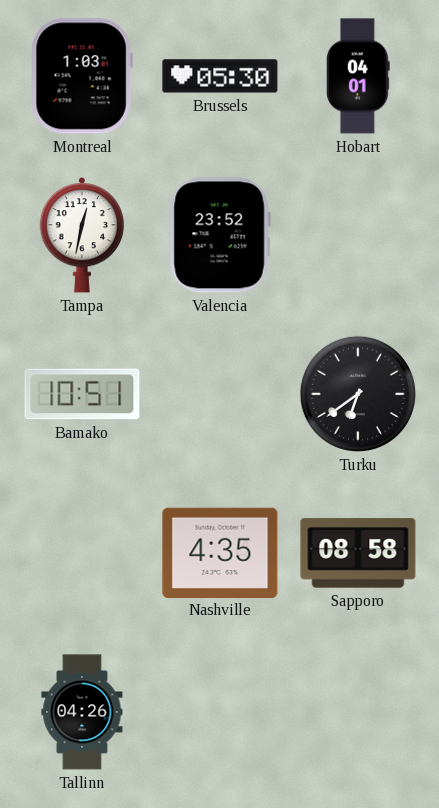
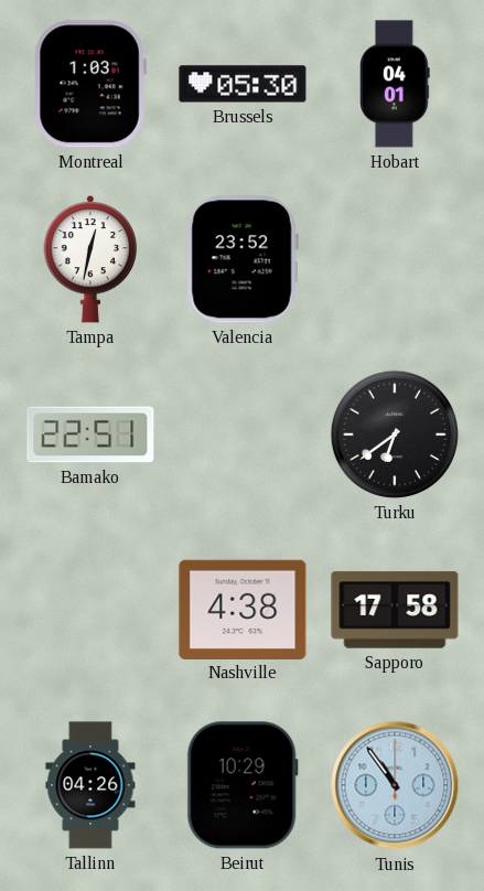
Bamako: 10:51 -> 22:51
Nashville: 4:35 -> 4:38
Sapporo: 08:58 -> 17:58
Beirut: none -> 10:29
Tunis: none -> 10:54
